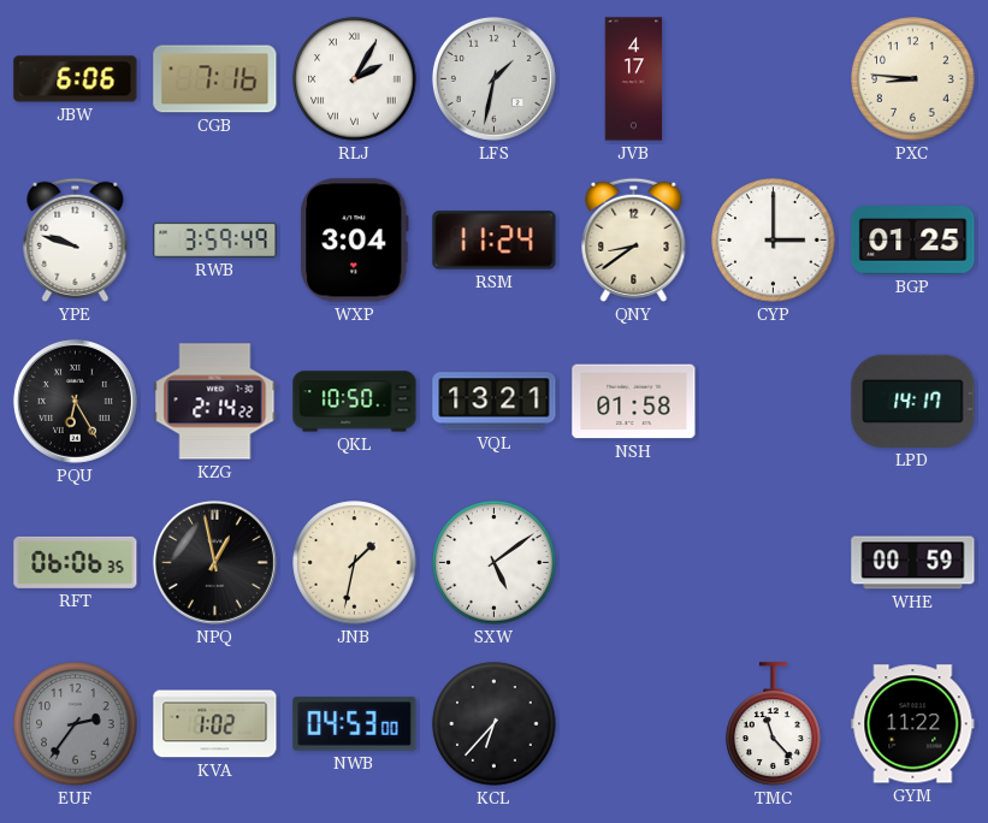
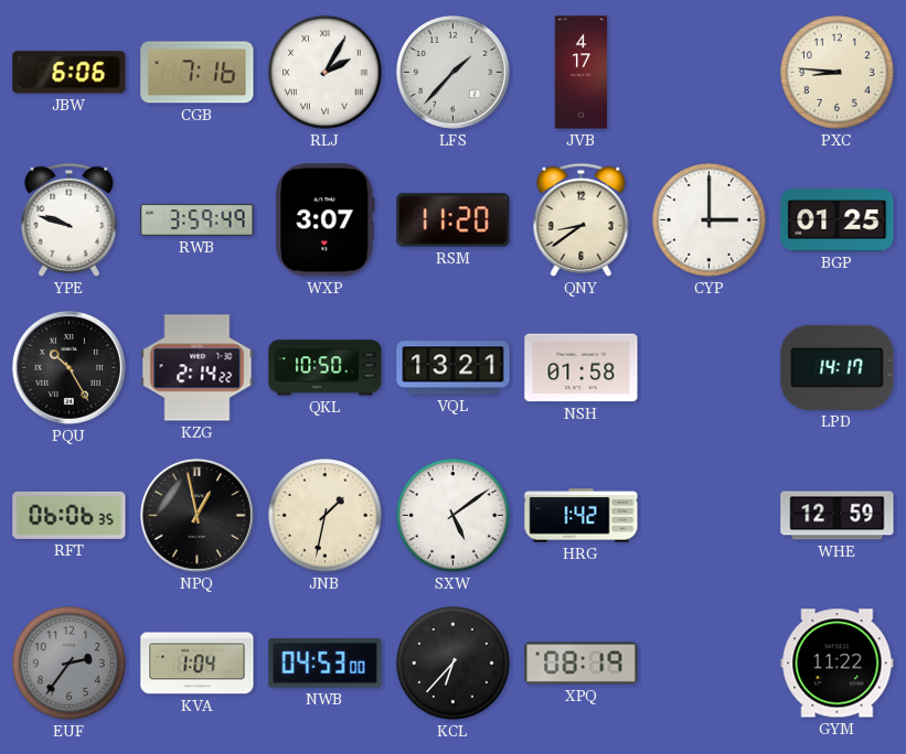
LFS: 1:32 -> 1:37
WXP: 3:04 -> 3:07
RSM: 11:24 -> 11:20
PQU: 6:25 -> 10:25
HRG: none -> 1:42
WHE: 00:59 -> 12:59
KVA: 1:02 -> 1:04
XPQ: none -> 08:19
TMC: 11:23 -> none
